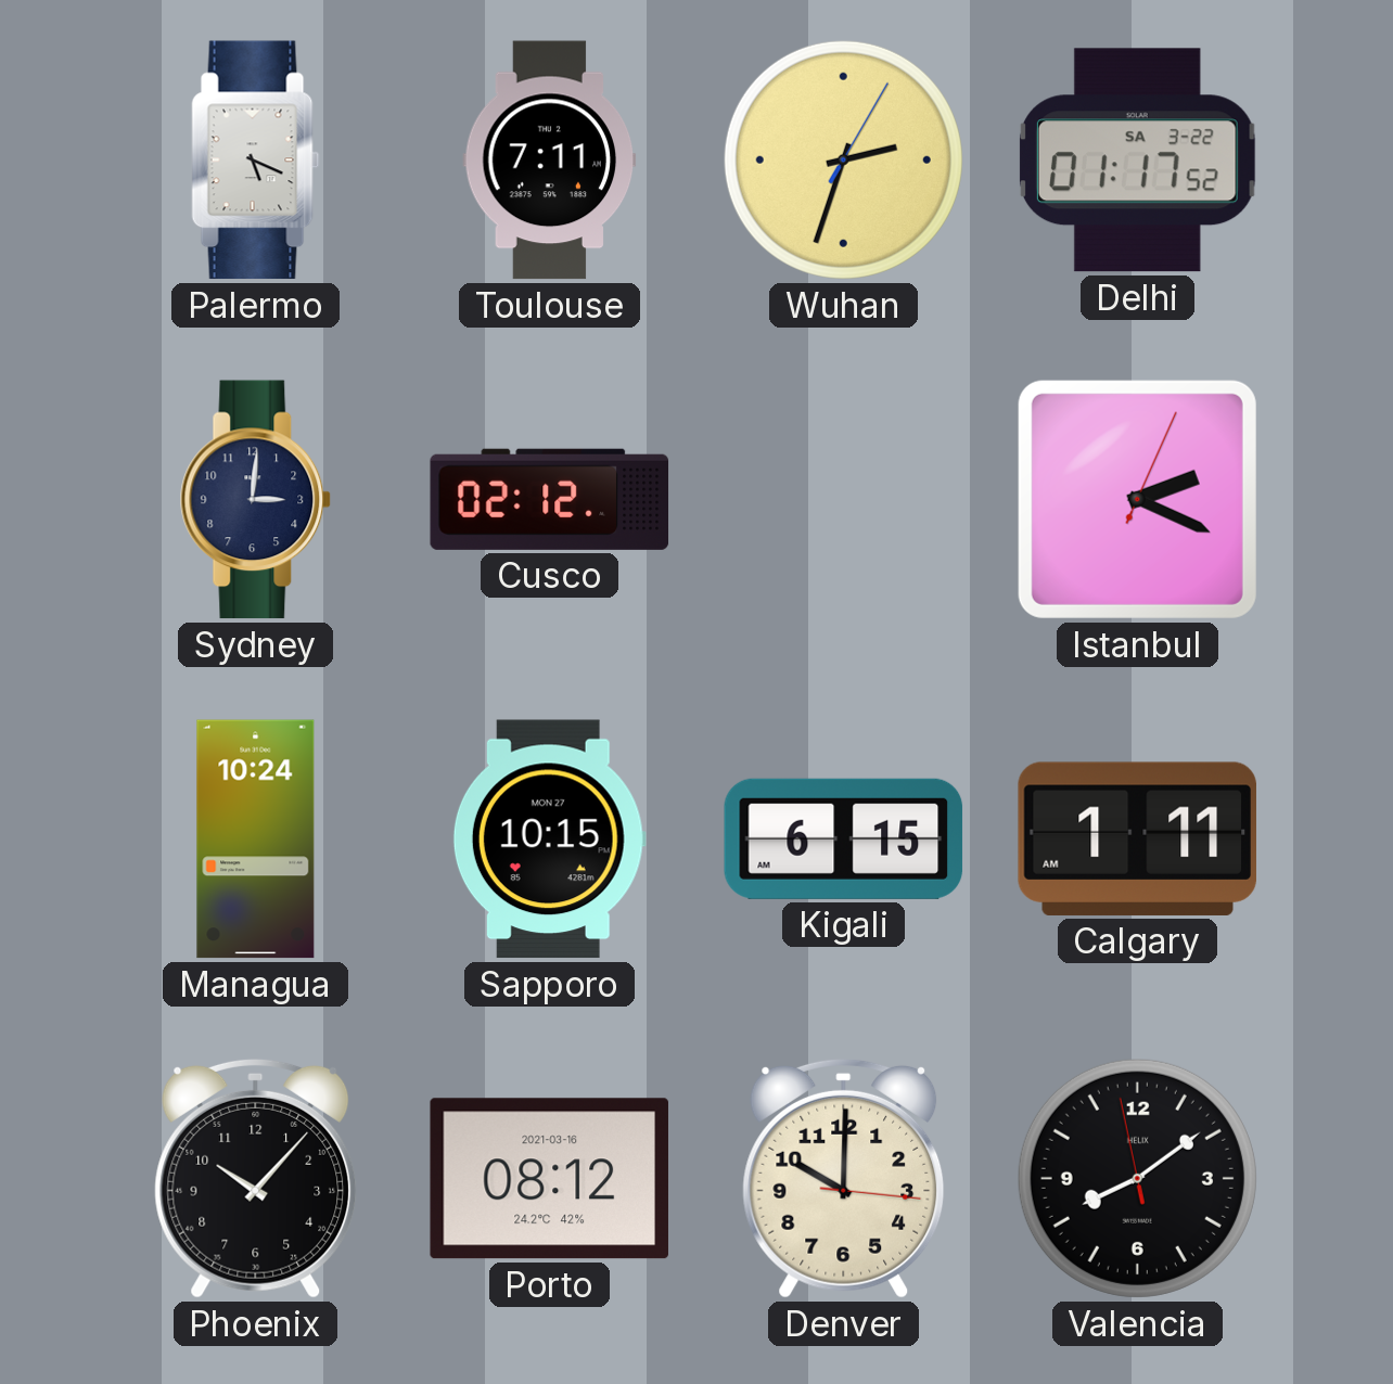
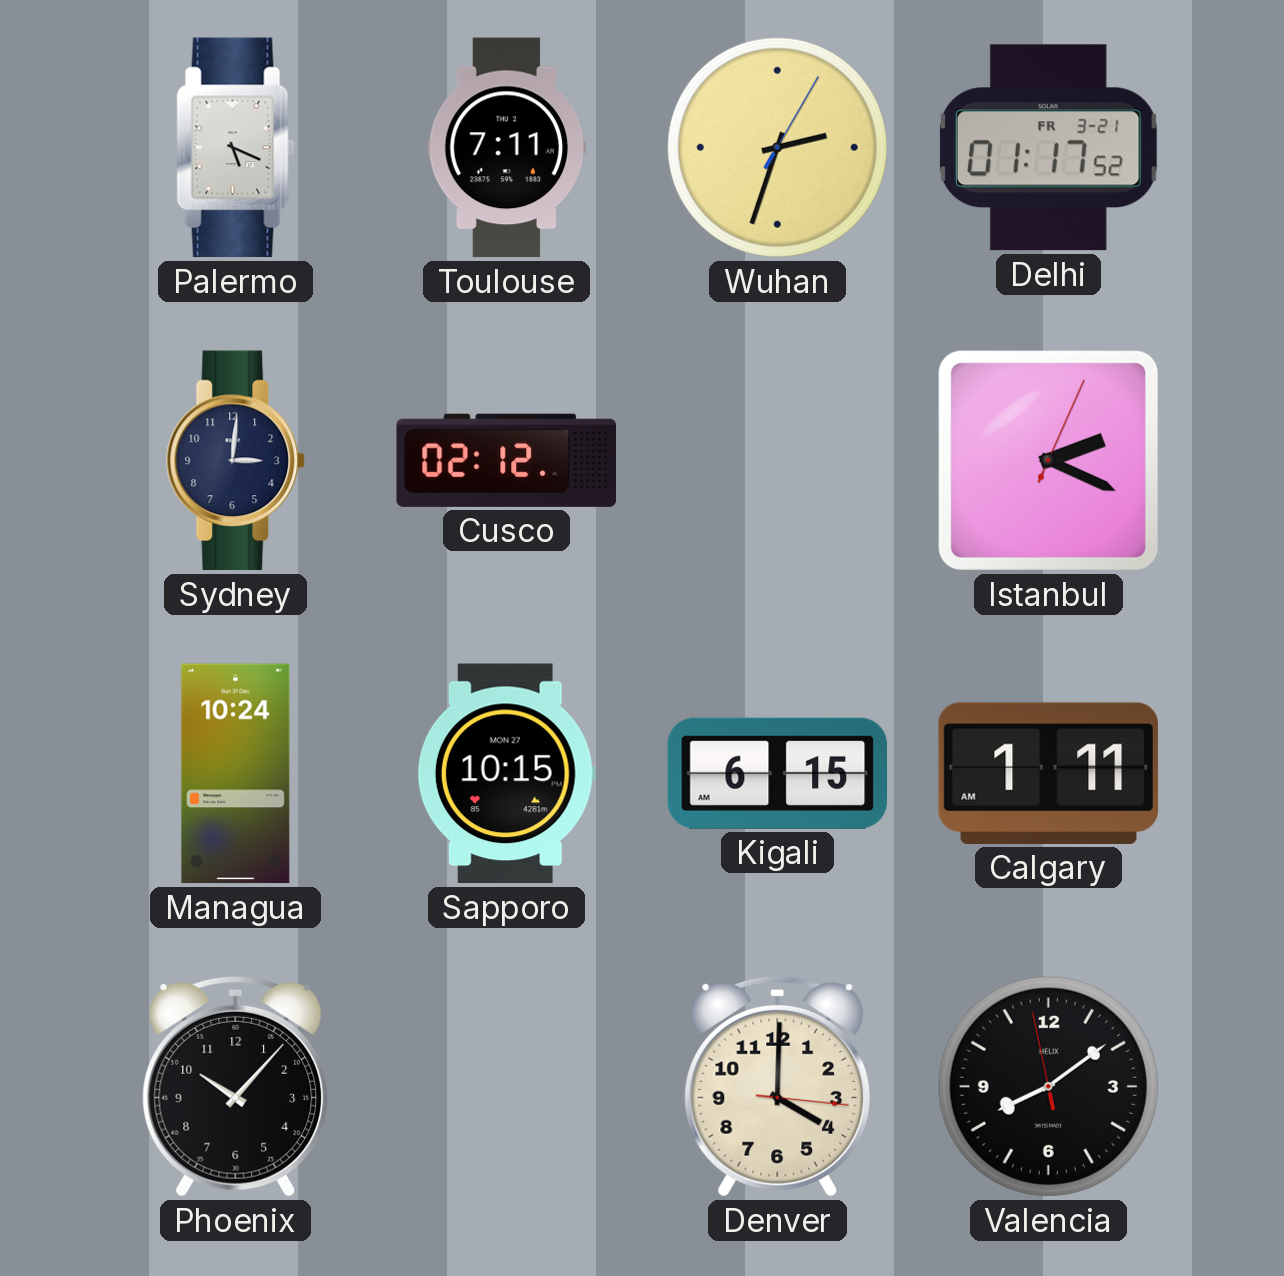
Delhi date: SA 3-22 -> FR 3-21
Porto: 08:12 -> none
Denver: 10:00 -> 4:00
